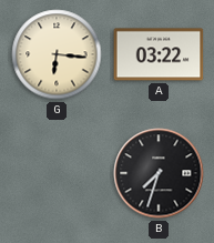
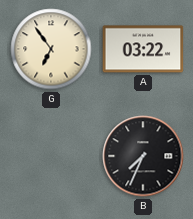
G: 6:16 -> 6:54
B: 7:33 -> 7:34
